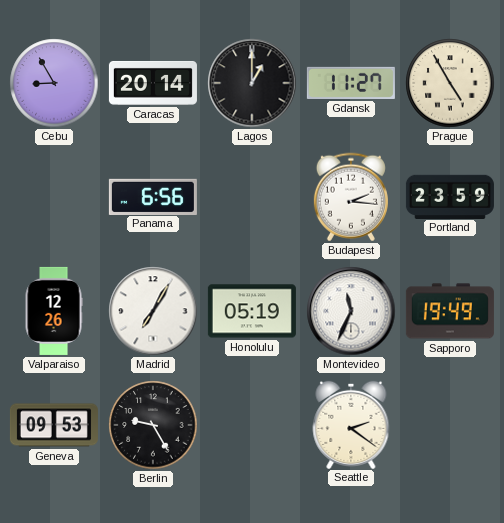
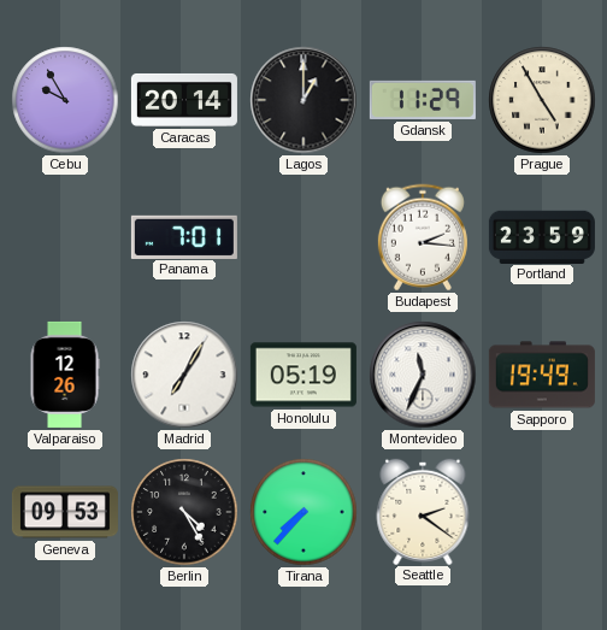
Cebu: 8:55 -> 9:55
Gdansk: 11:27 -> 11:29
Panama: 6:56 -> 7:01
Berlin: 9:25 -> 4:25
Tirana: none -> 7:37
